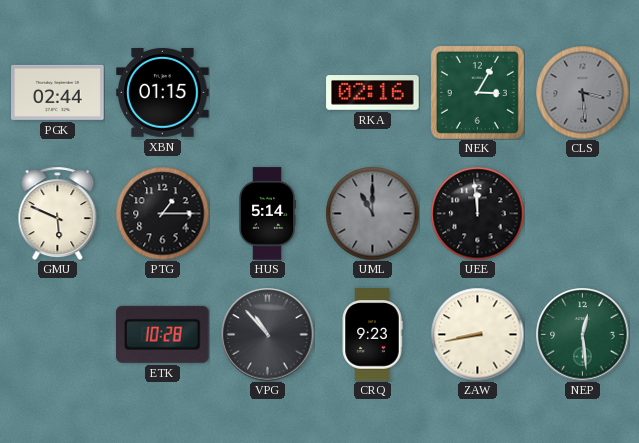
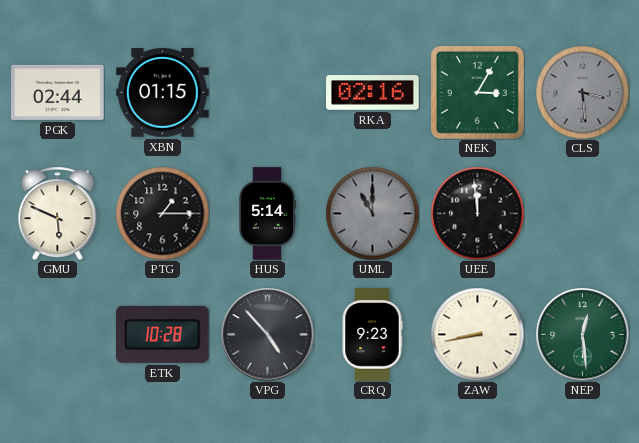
VPG: 10:53 -> 4:53
